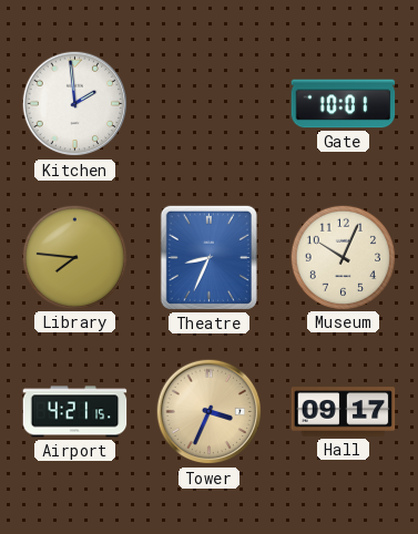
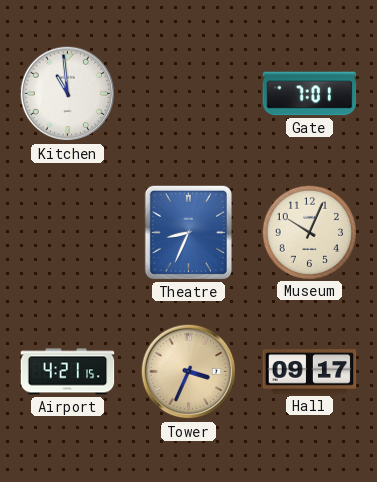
Kitchen: 1:59 -> 10:59
Gate: 10:01 -> 7:01
Library: 7:46 -> none
